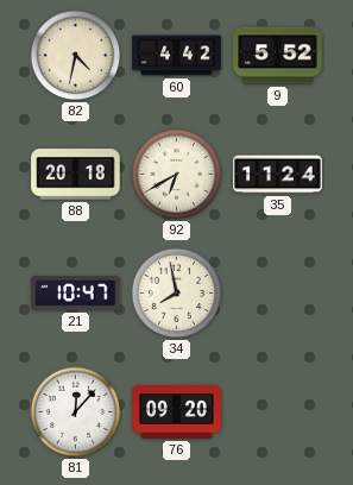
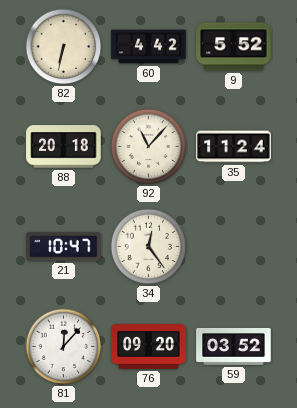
82: 4:32 -> 6:32
92: 6:40 -> 11:07
34: 7:58 -> 12:24
59: none -> 03:52
